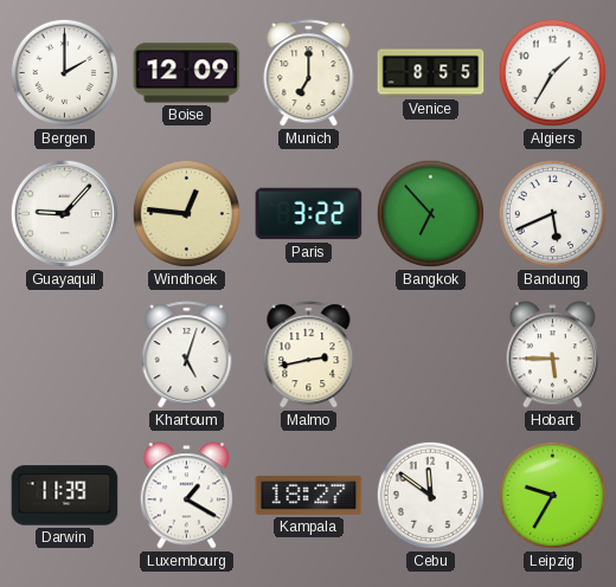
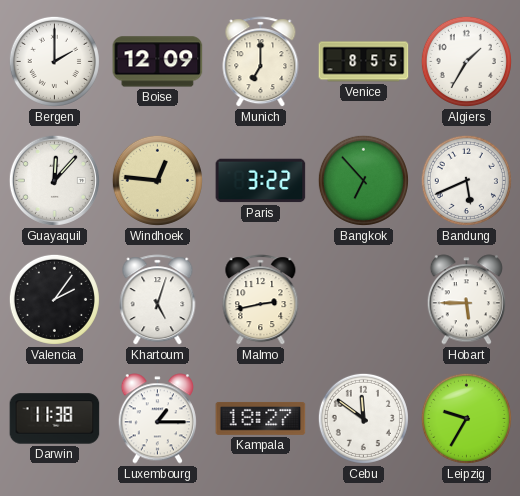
Guayaquil: 9:07 -> 12:07
Valencia: none -> 2:06
Darwin: 11:39 -> 11:38
Luxembourg: 1:20 -> 1:15
